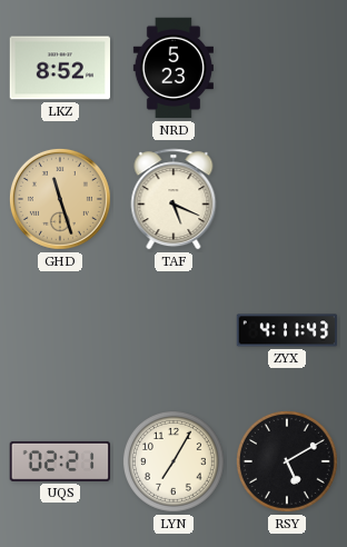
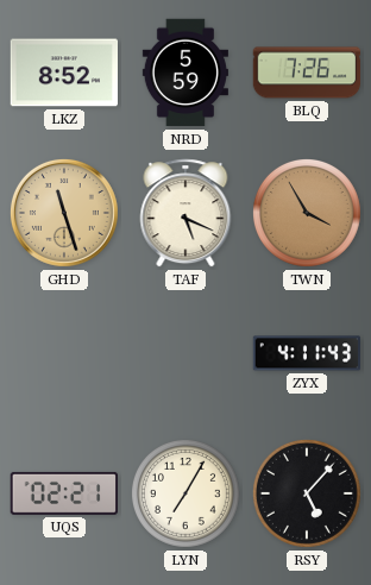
NRD: 5:23 -> 5:59
BLQ: none -> 7:26
TWN: none -> 3:55
RSY: 5:10 -> 5:07
